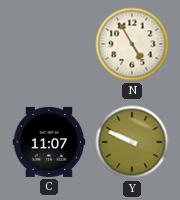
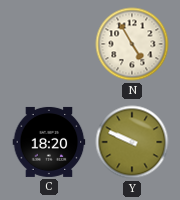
C: 11:07 -> 18:20
